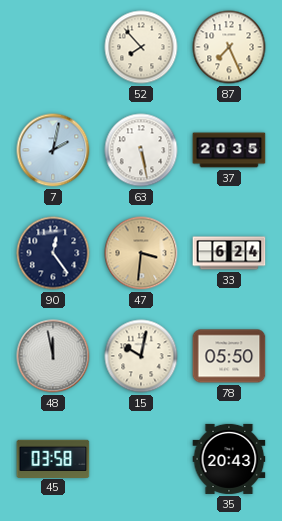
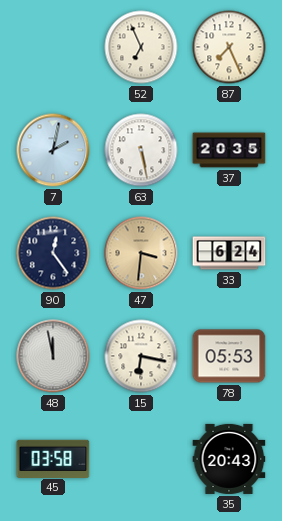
52: 7:53 -> 6:56
15: 10:02 -> 6:17
78: 05:50 -> 05:53
